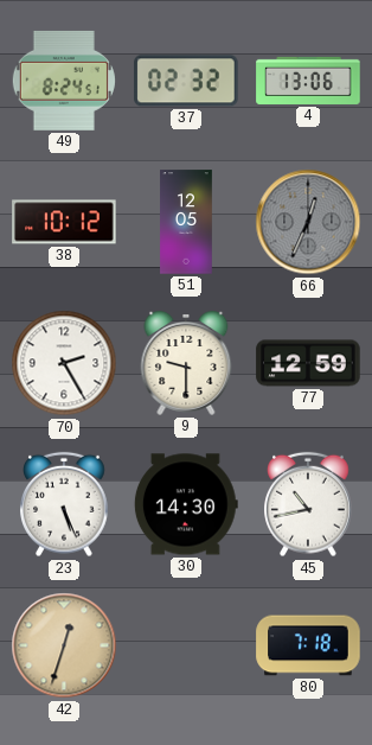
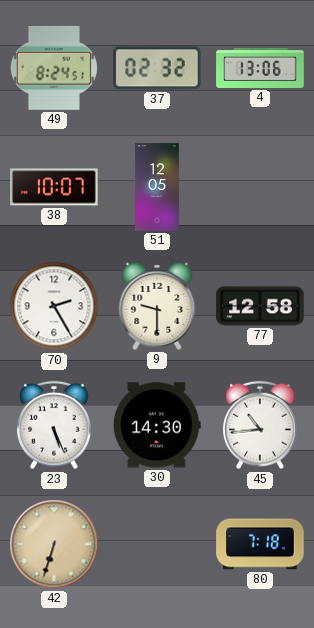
38: 10:12 -> 10:07
66: 12:34 -> none
77: 12:59 -> 12:58
45: 10:43 -> 10:44
42: 12:33 -> 6:33
